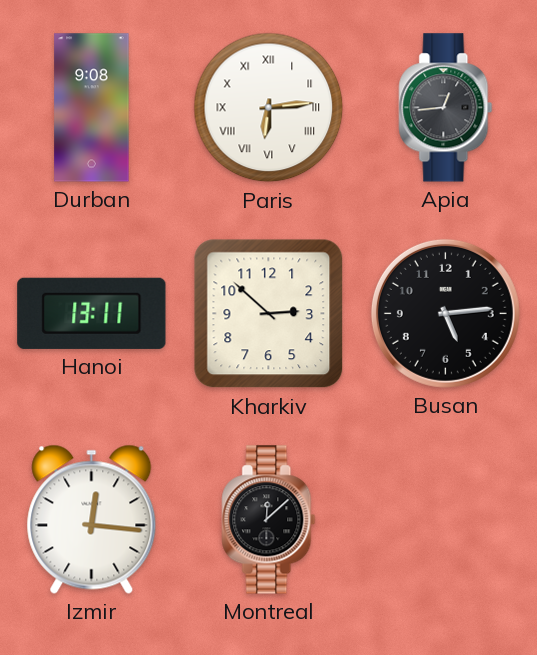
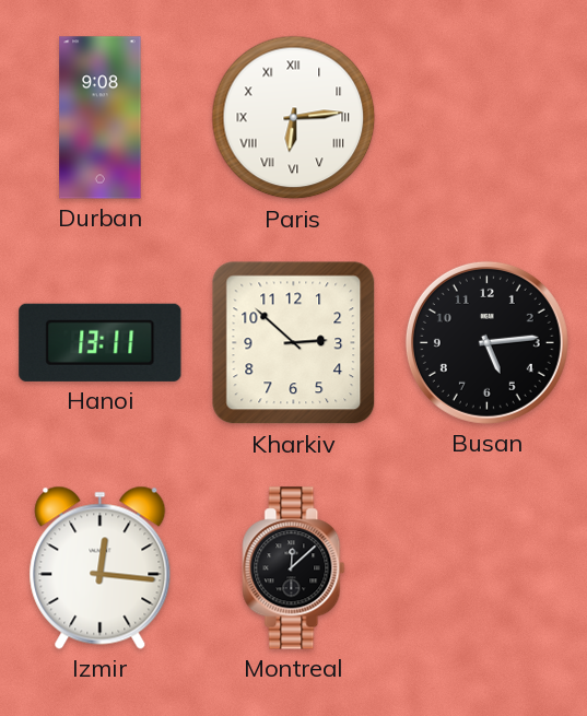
Apia: 12:44 -> none
